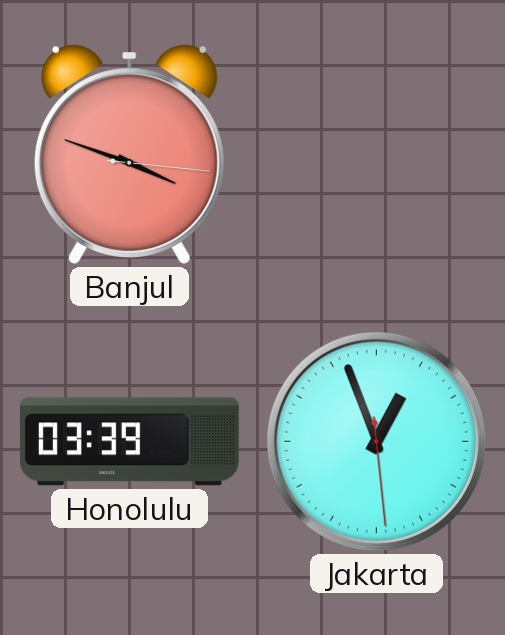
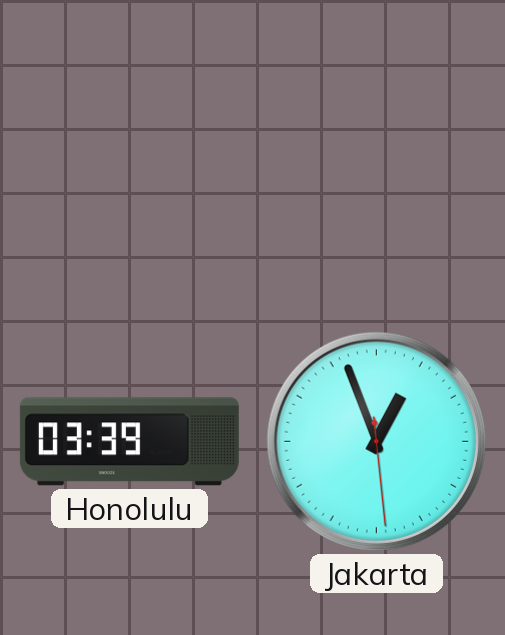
Banjul: 3:48 -> none
